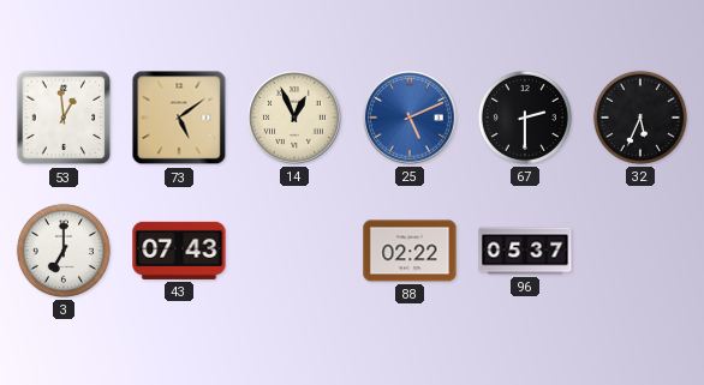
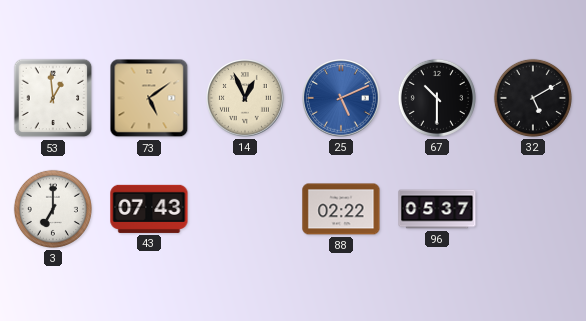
67: 2:30 -> 10:30
32: 5:34 -> 5:10
